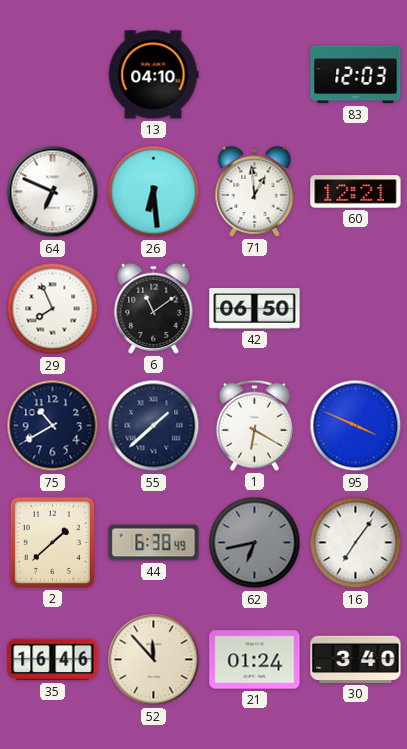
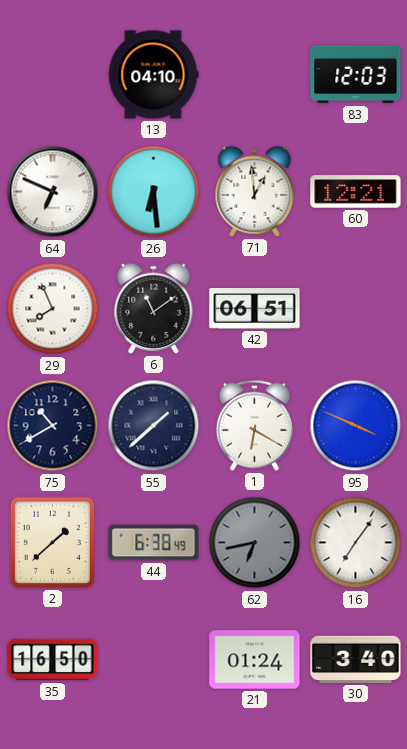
42: 06:50 -> 06:51
35: 16:46 -> 16:50
52: 11:53 -> none
